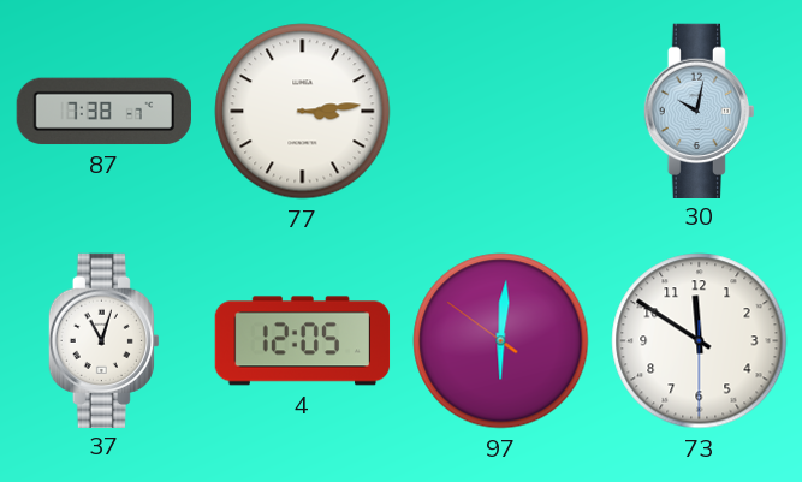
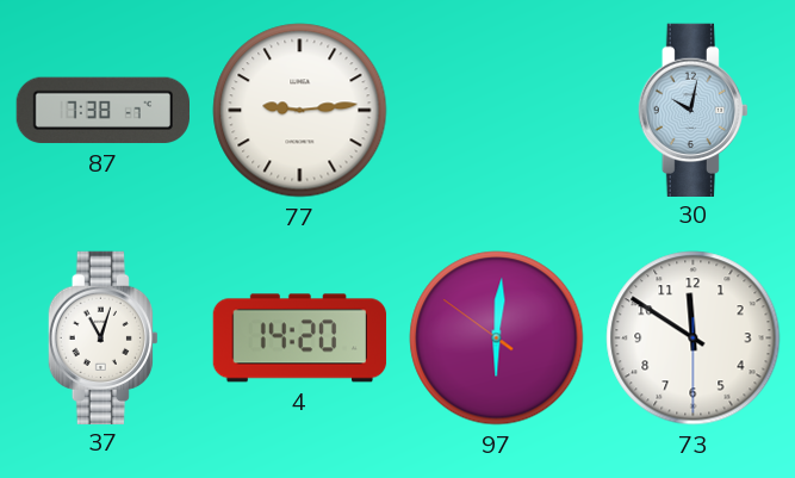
77: 3:14 -> 9:14
4: 12:05 -> 14:20
